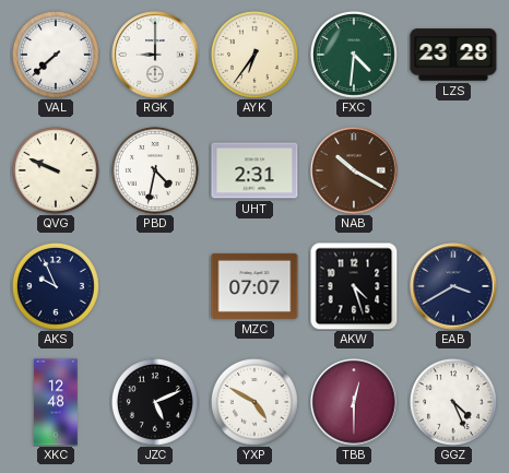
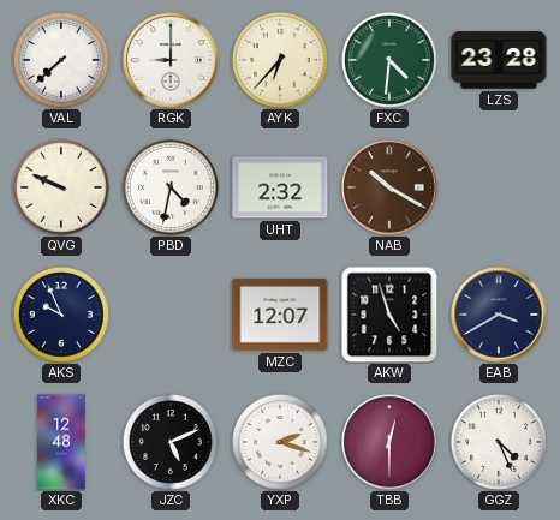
AYK: 6:36 -> 6:37
UHT: 2:31 -> 2:32
MZC: 07:07 -> 12:07
AKW: 4:27 -> 4:57
YXP: 4:50 -> 2:18
